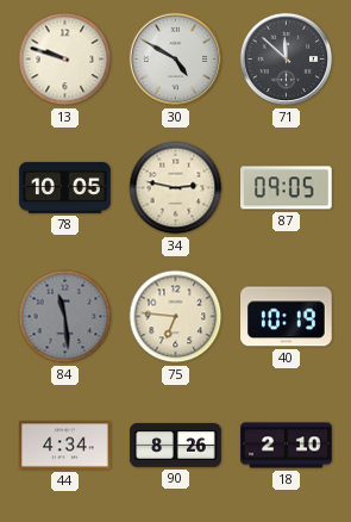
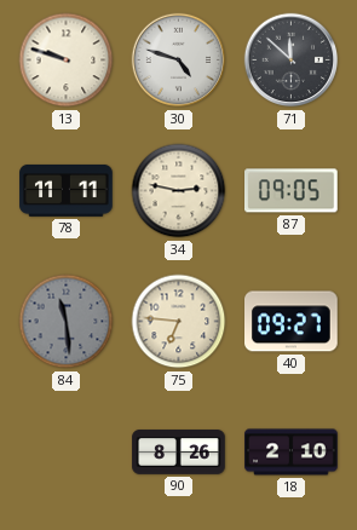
30: 4:50 -> 4:48
78: 10:05 -> 11:11
40: 10:19 -> 09:27
44: 4:34 -> none
